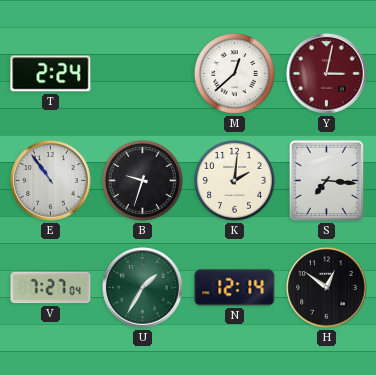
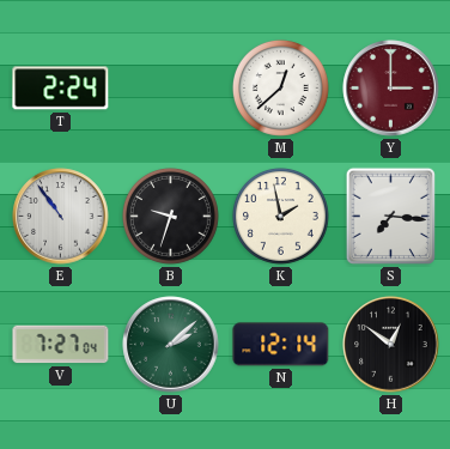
Y: 3:02 -> 3:00
K: 2:01 -> 1:58
U: 1:35 -> 2:08
